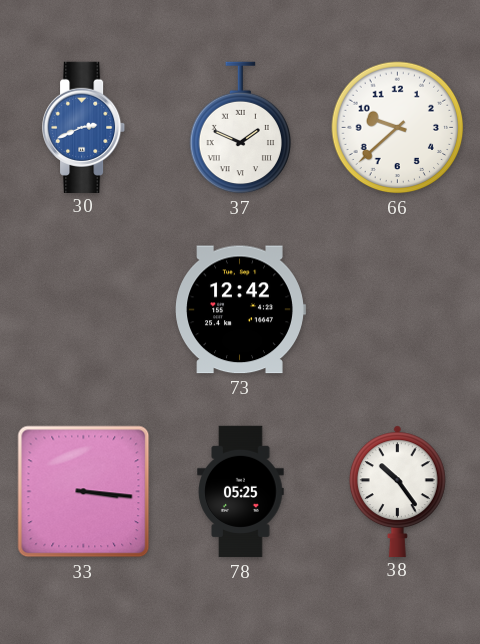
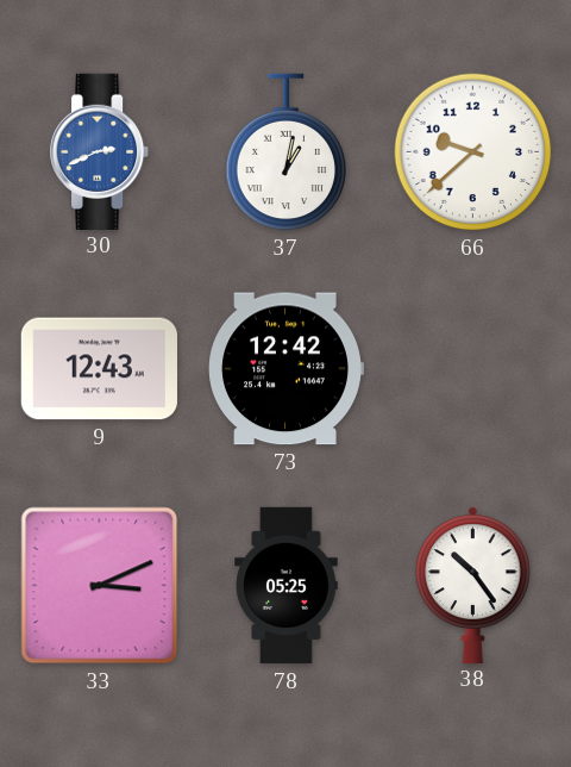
37: 1:49 -> 1:02
9: none -> 12:43
33: 3:16 -> 3:11
